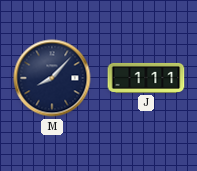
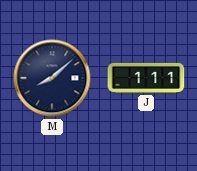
M: 8:07 -> 8:08
